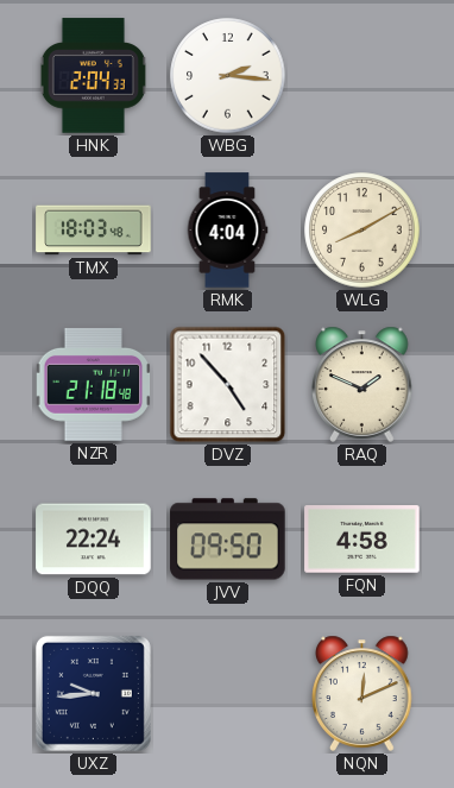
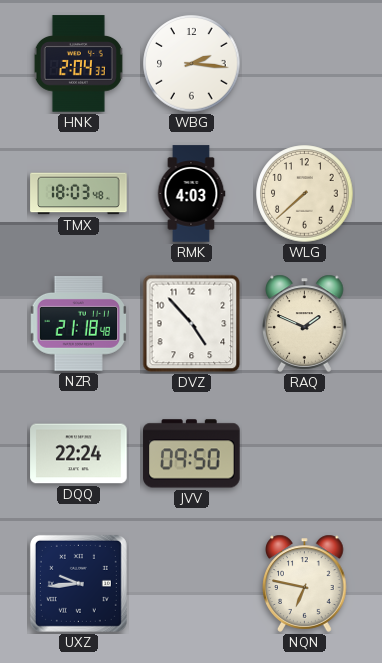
RMK: 4:04 -> 4:03
WLG: 8:10 -> 7:38
FQN: 4:58 -> none
NQN: 12:11 -> 6:47
